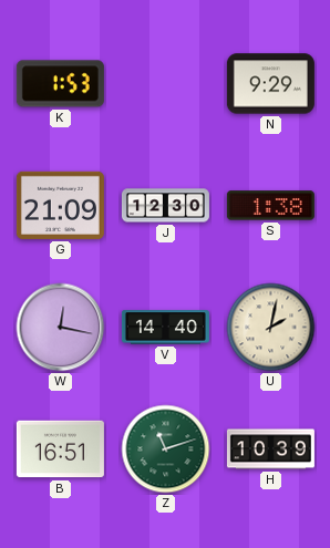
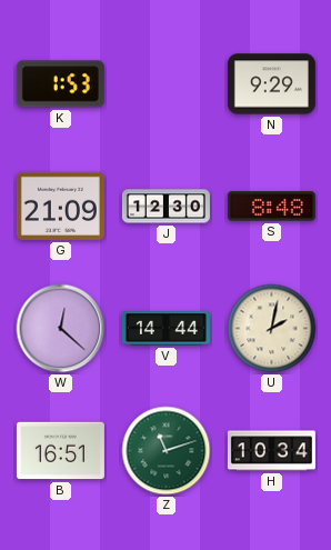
S: 1:38 -> 8:48
W: 12:17 -> 12:22
V: 14:40 -> 14:44
H: 10:39 -> 10:34
